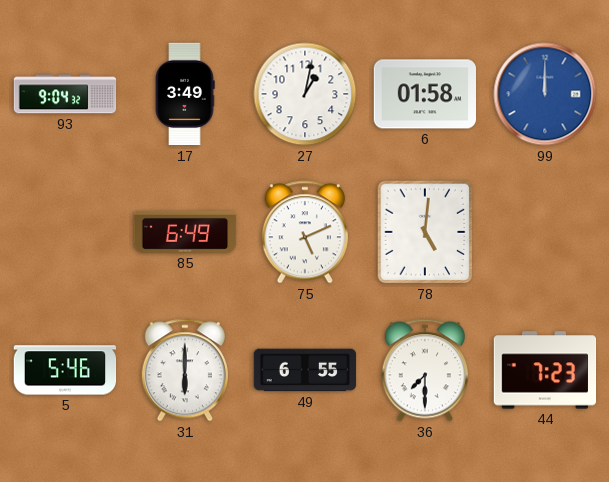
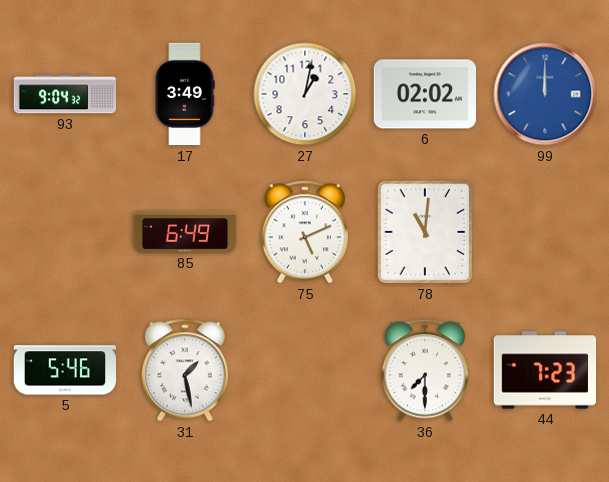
6: 01:58 -> 02:02
78: 5:01 -> 11:01
31: 6:00 -> 1:28
49: 6:55 -> none
